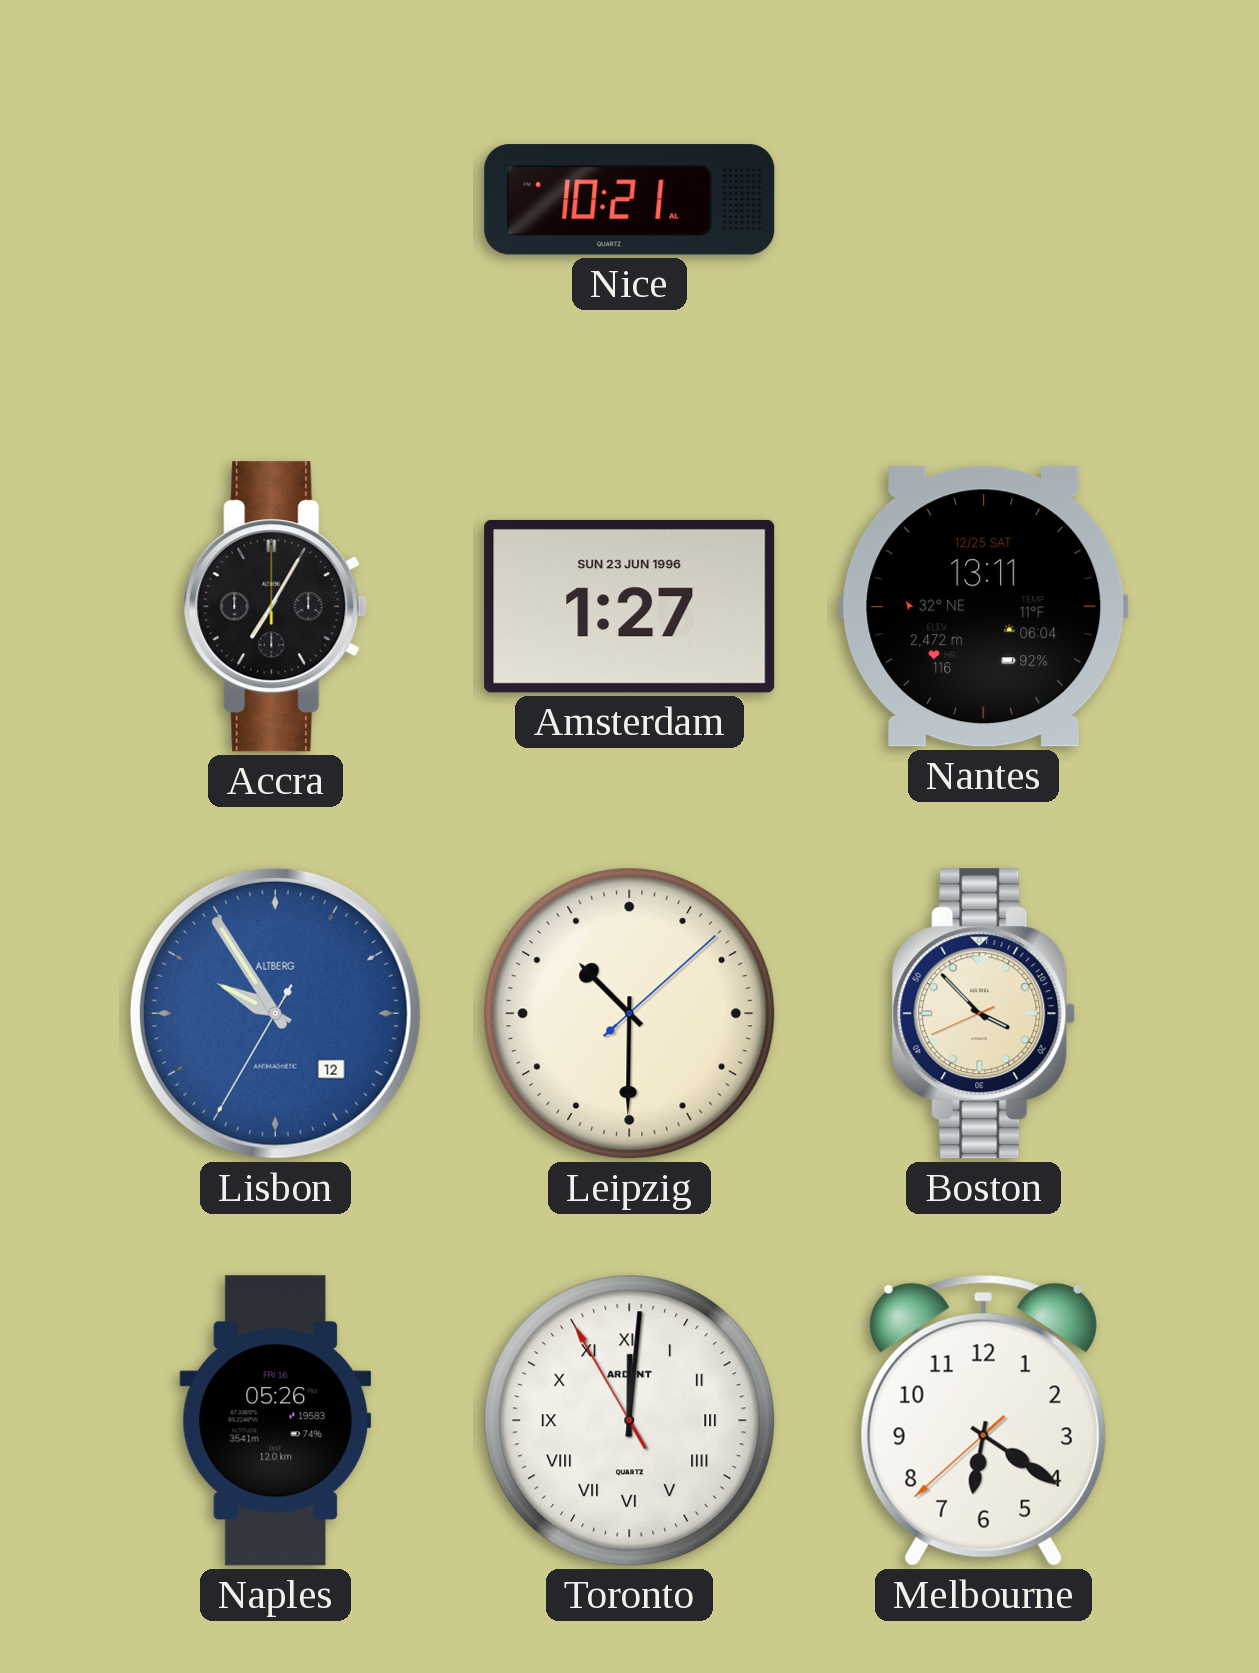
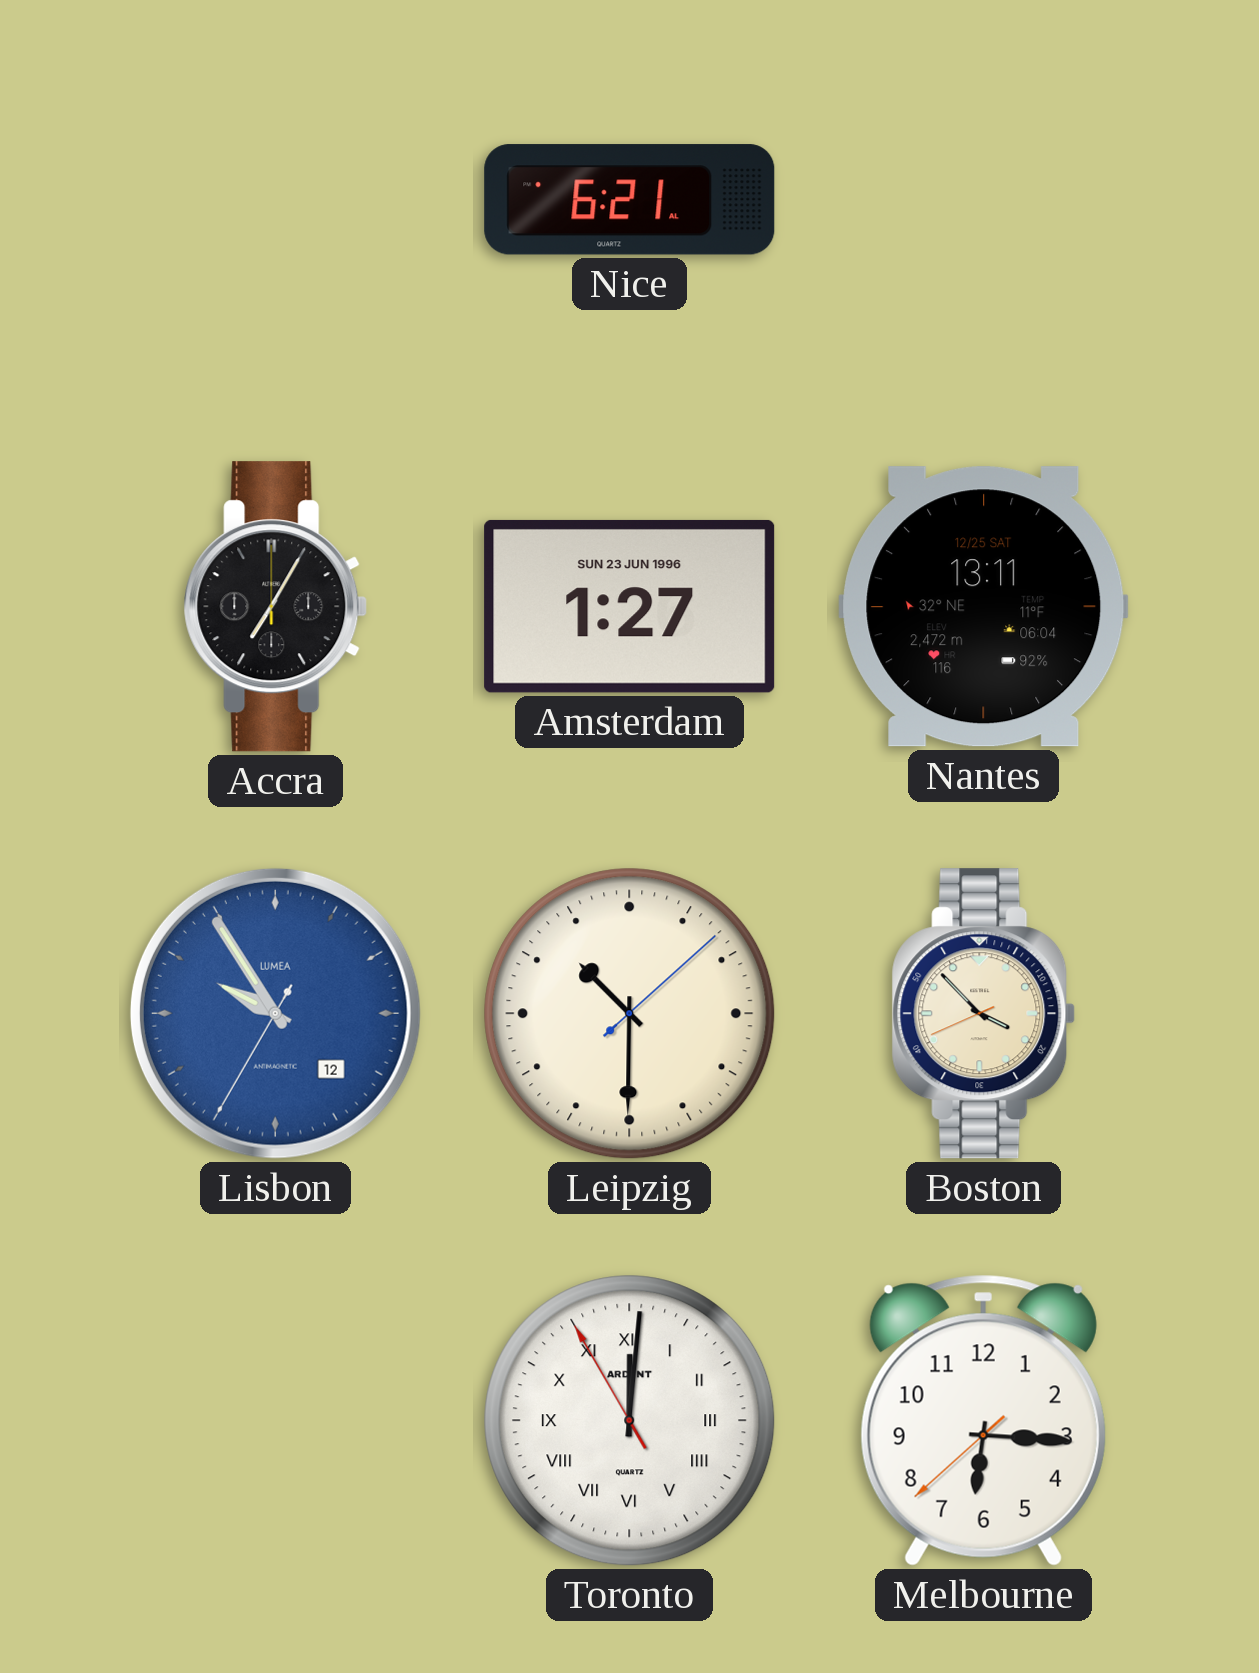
Nice: 10:21 -> 6:21
Lisbon brand: ALTBERG -> LUMEA
Naples: 05:26 -> none
Melbourne: 6:20 -> 6:15
